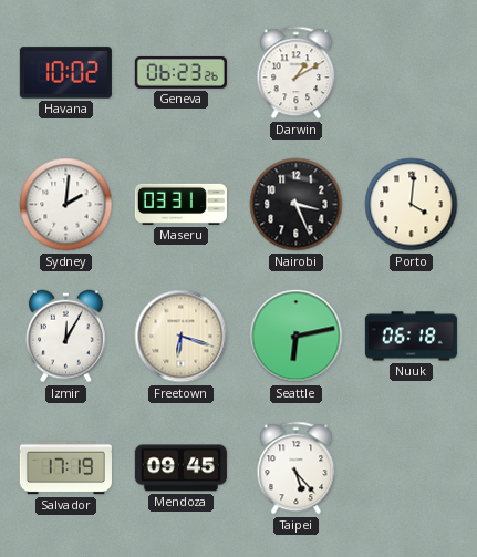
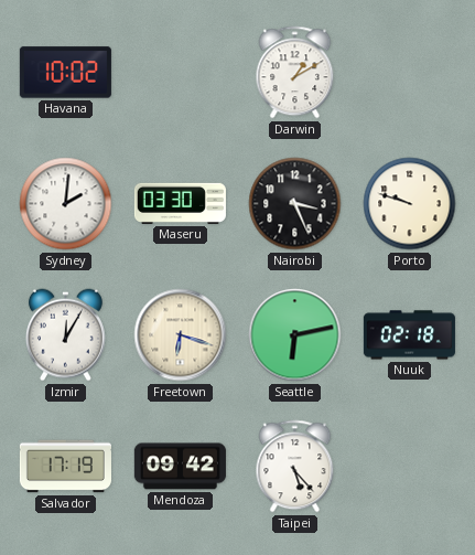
Geneva: 06:23 -> none
Maseru: 03:31 -> 03:30
Porto: 4:01 -> 9:48
Nuuk: 06:18 -> 02:18
Mendoza: 09:45 -> 09:42
